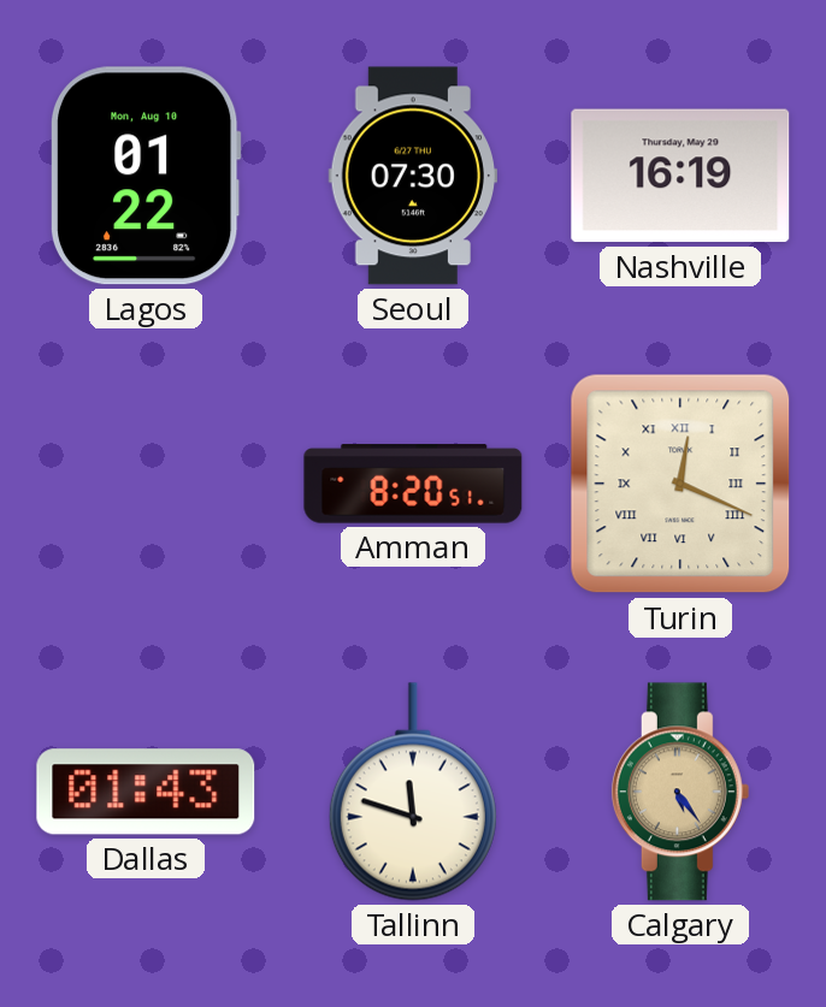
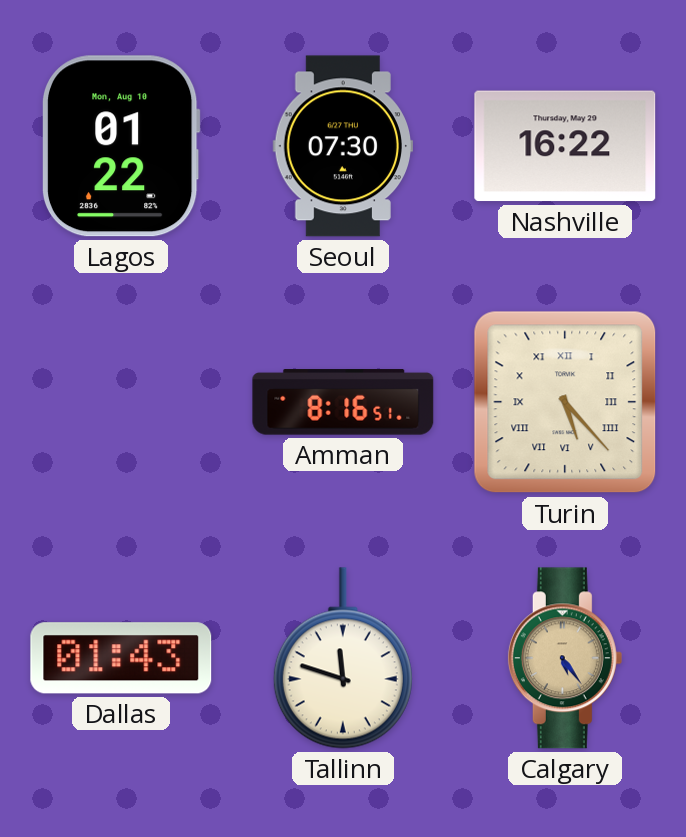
Nashville: 16:19 -> 16:22
Amman: 8:20 -> 8:16
Turin: 12:19 -> 5:23
